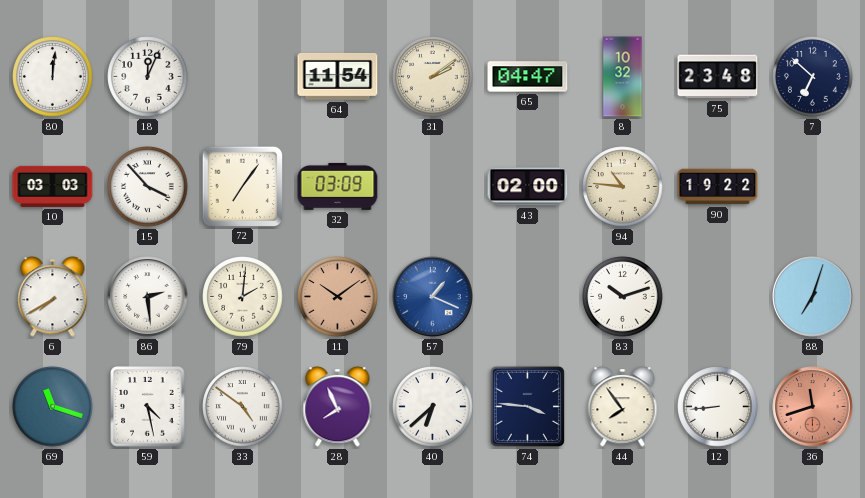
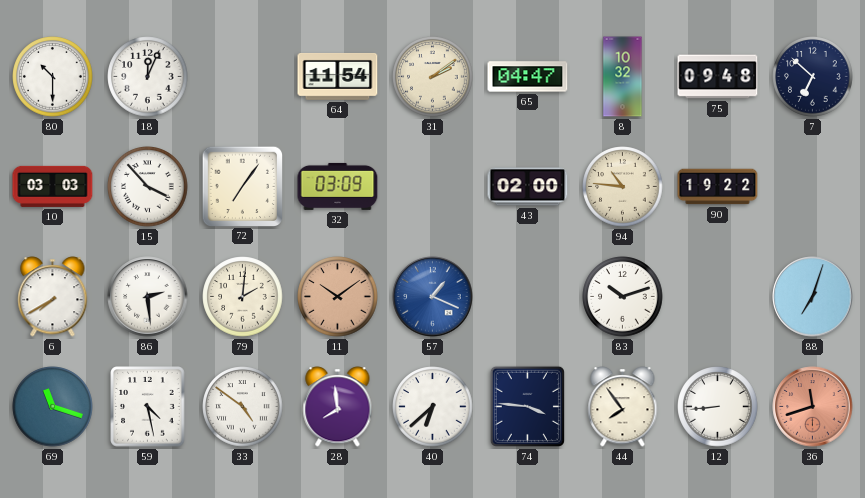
80: 12:01 -> 10:30
75: 23:48 -> 09:48
28: 7:56 -> 7:59
